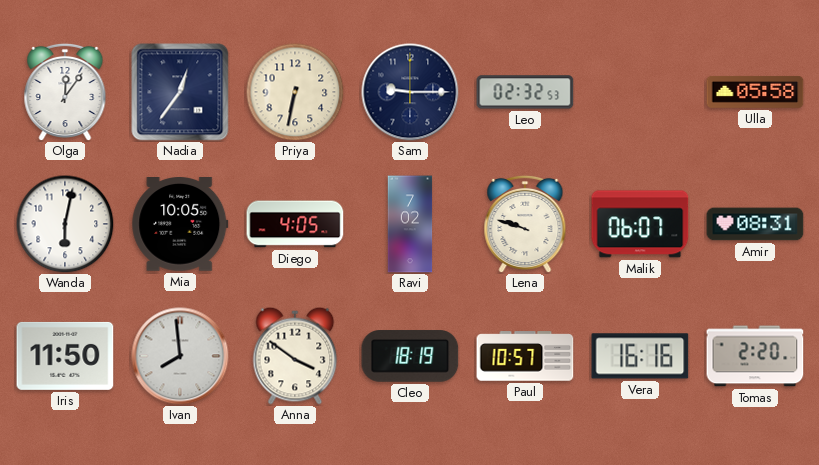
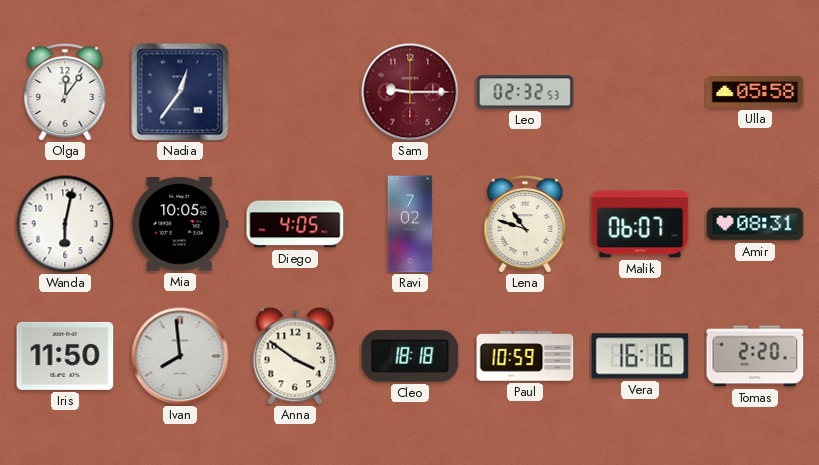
Priya: 6:32 -> none
Sam dial: navy -> burgundy
Lena: 9:48 -> 10:48
Cleo: 18:19 -> 18:18
Paul: 10:57 -> 10:59
